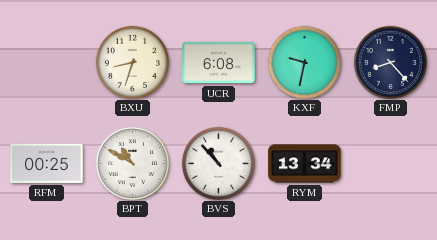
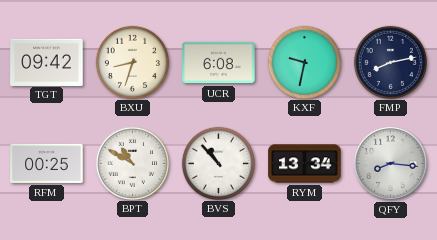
TGT: none -> 09:42
FMP: 8:23 -> 8:13
QFY: none -> 8:16
